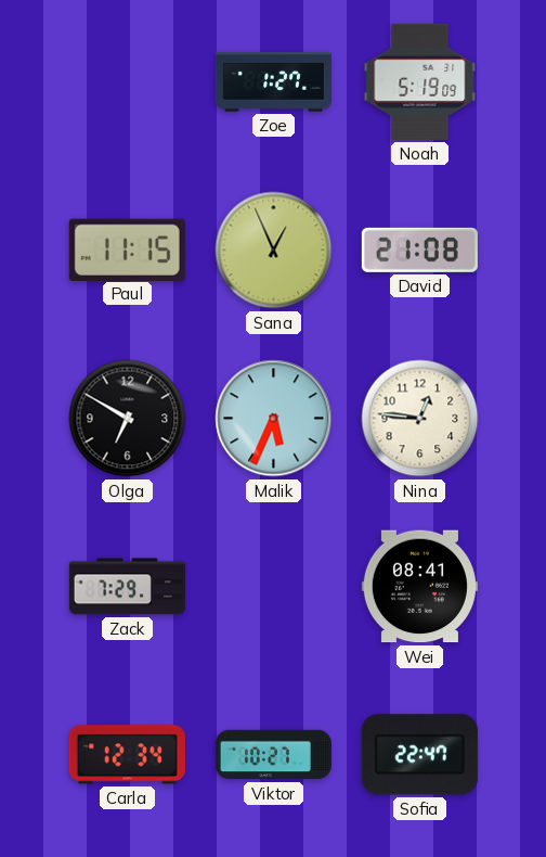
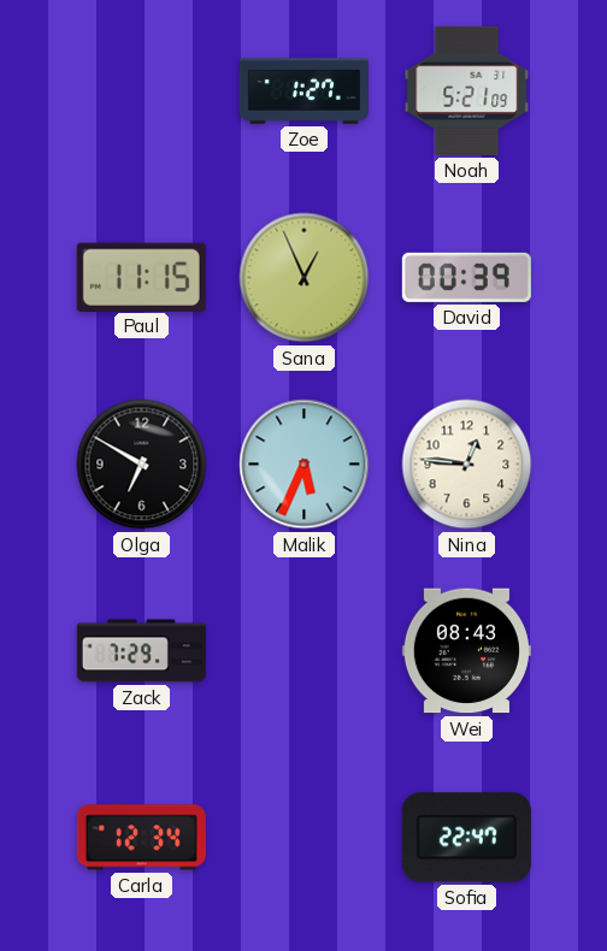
Noah: 5:19 -> 5:21
David: 21:08 -> 00:39
Wei: 08:41 -> 08:43
Viktor: 10:27 -> none
